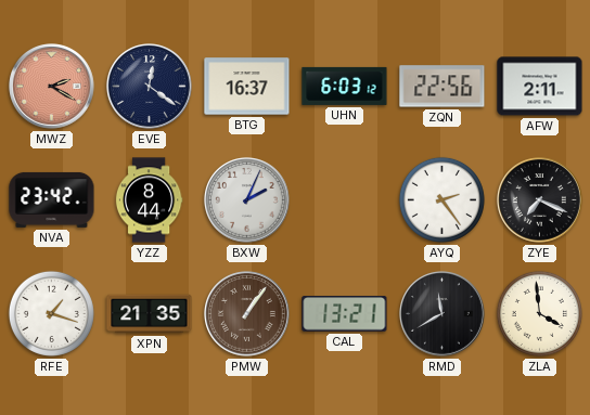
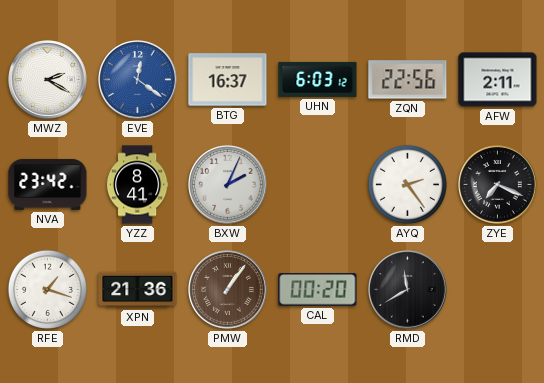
MWZ dial: salmon -> white
EVE dial: navy -> blue
YZZ: 8:44 -> 8:41
XPN: 21:35 -> 21:36
CAL: 13:21 -> 00:20
ZLA: 3:59 -> none
